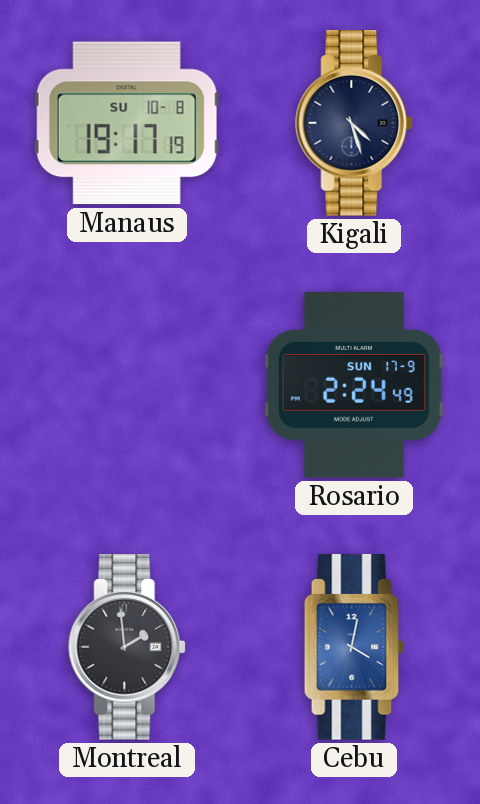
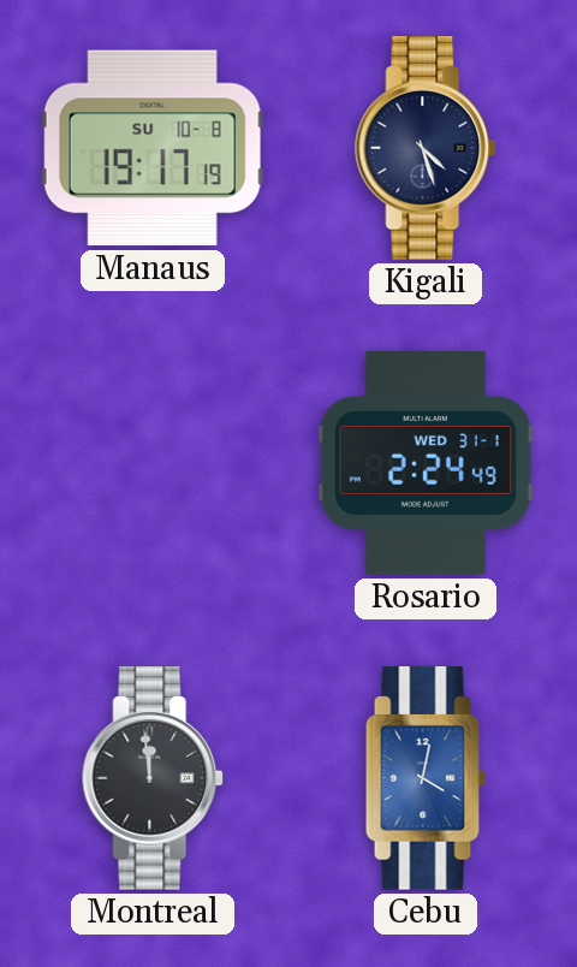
Rosario date: SUN 17-9 -> WED 31-1
Montreal: 1:59 -> 11:59
